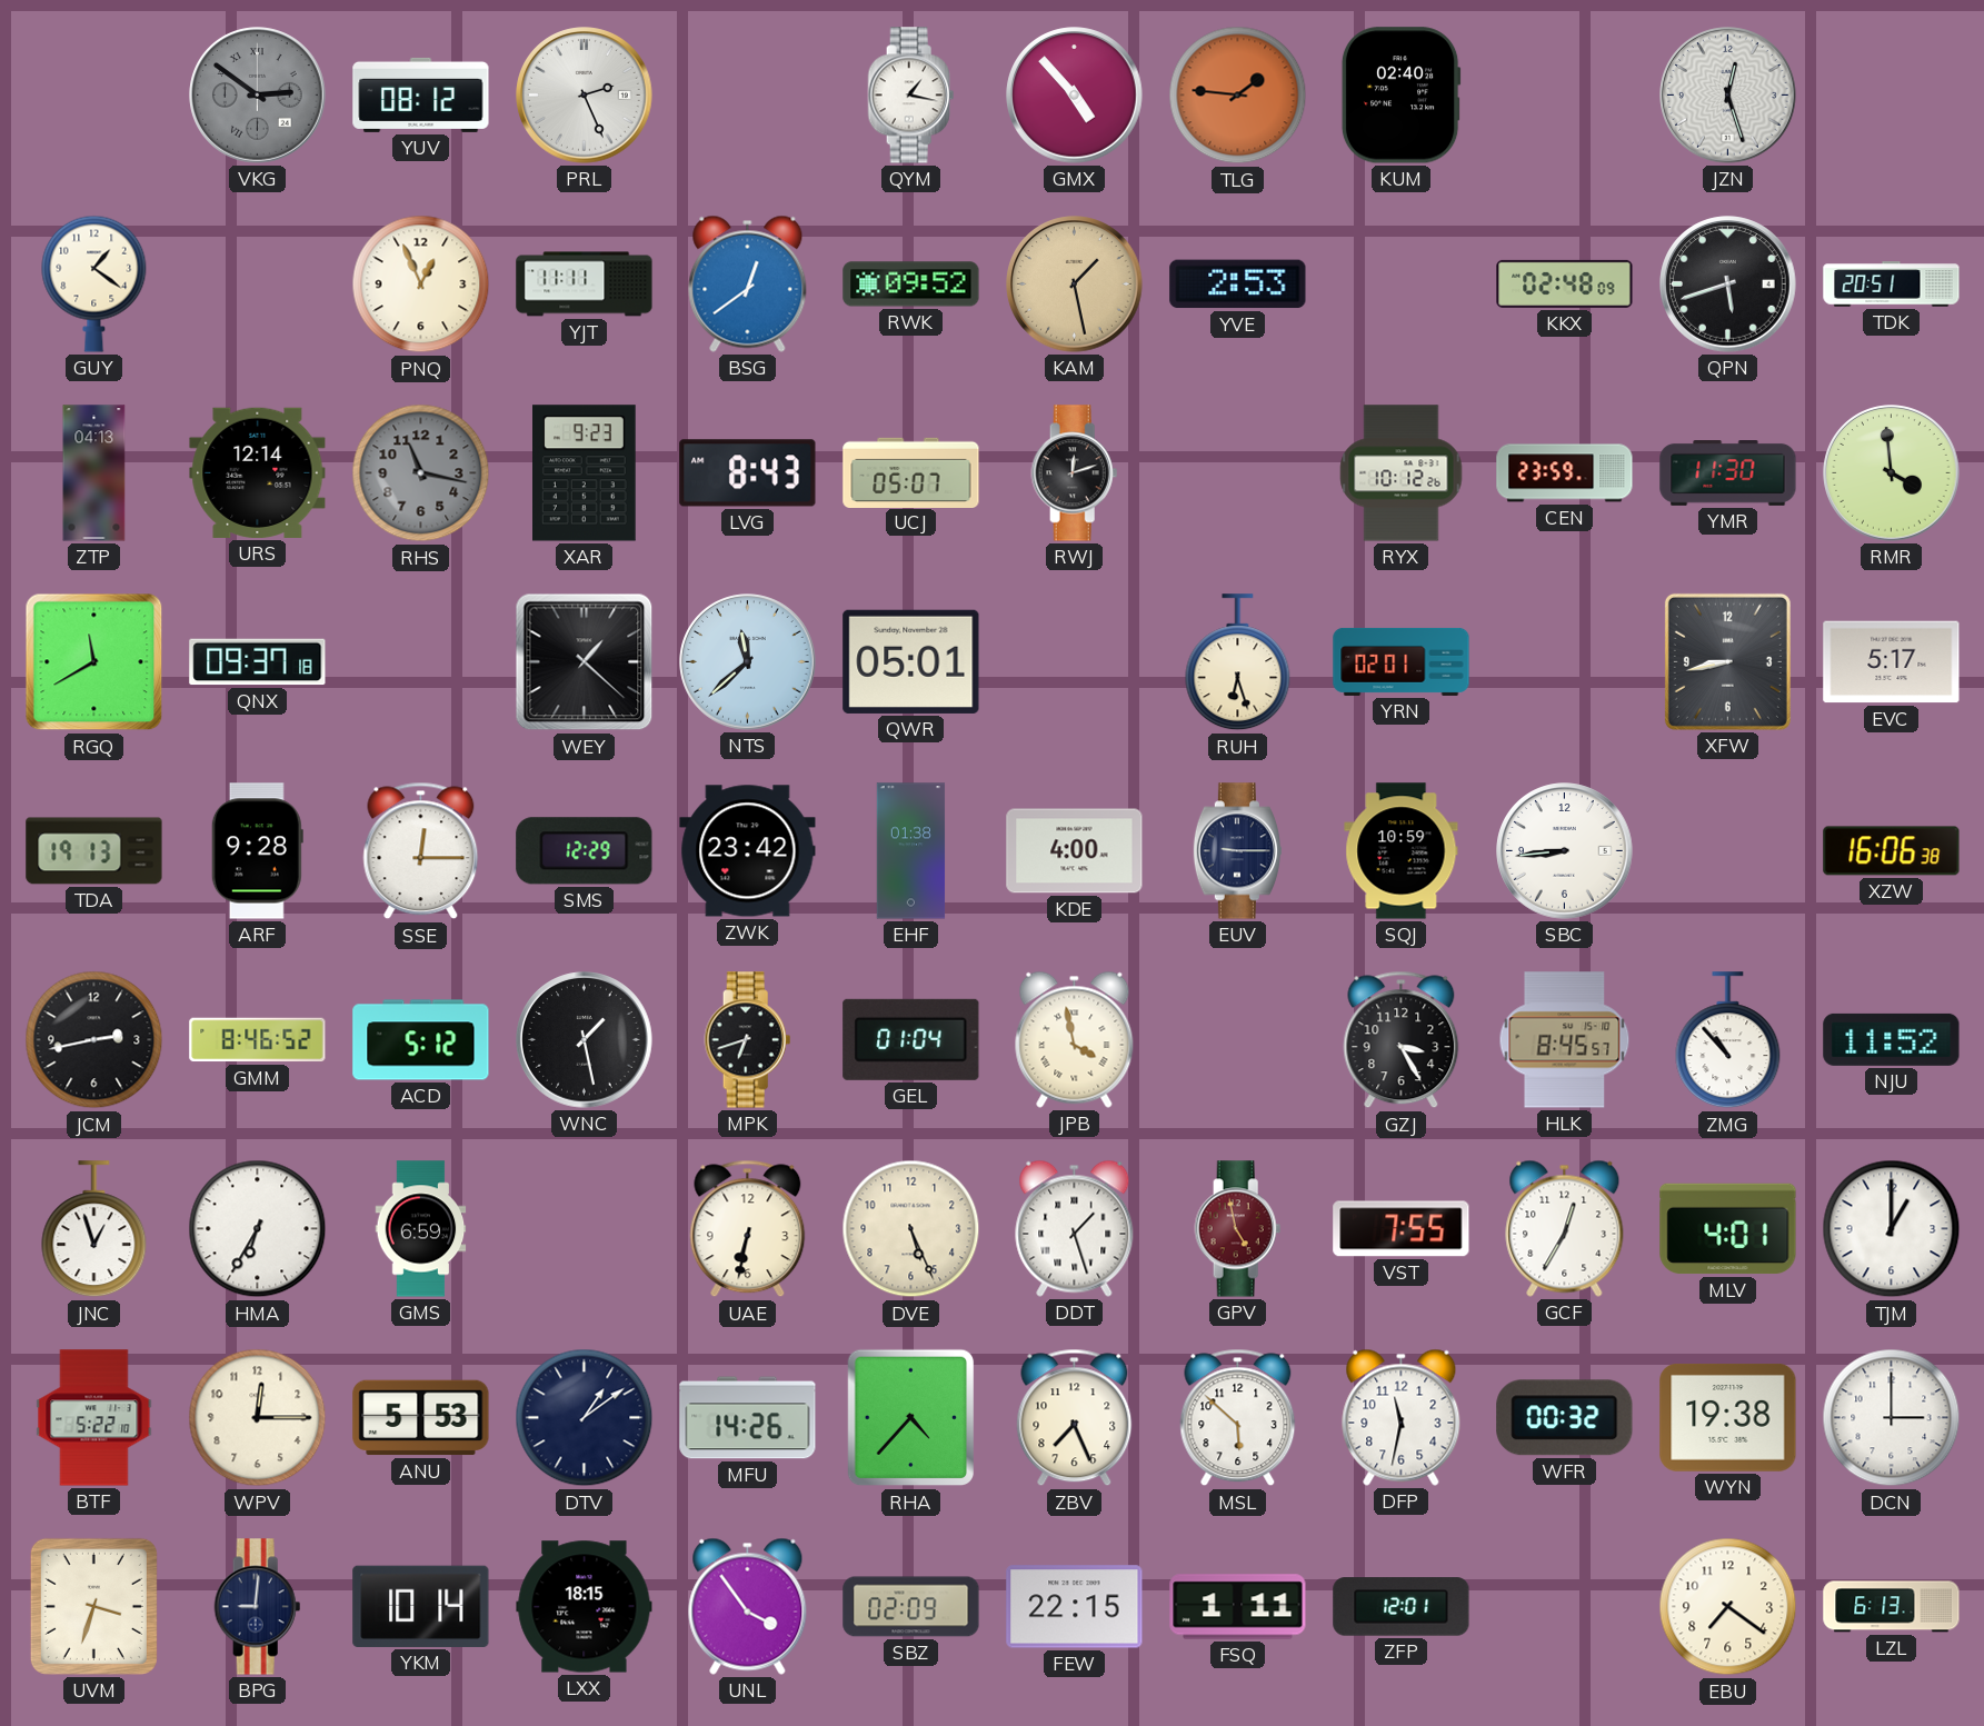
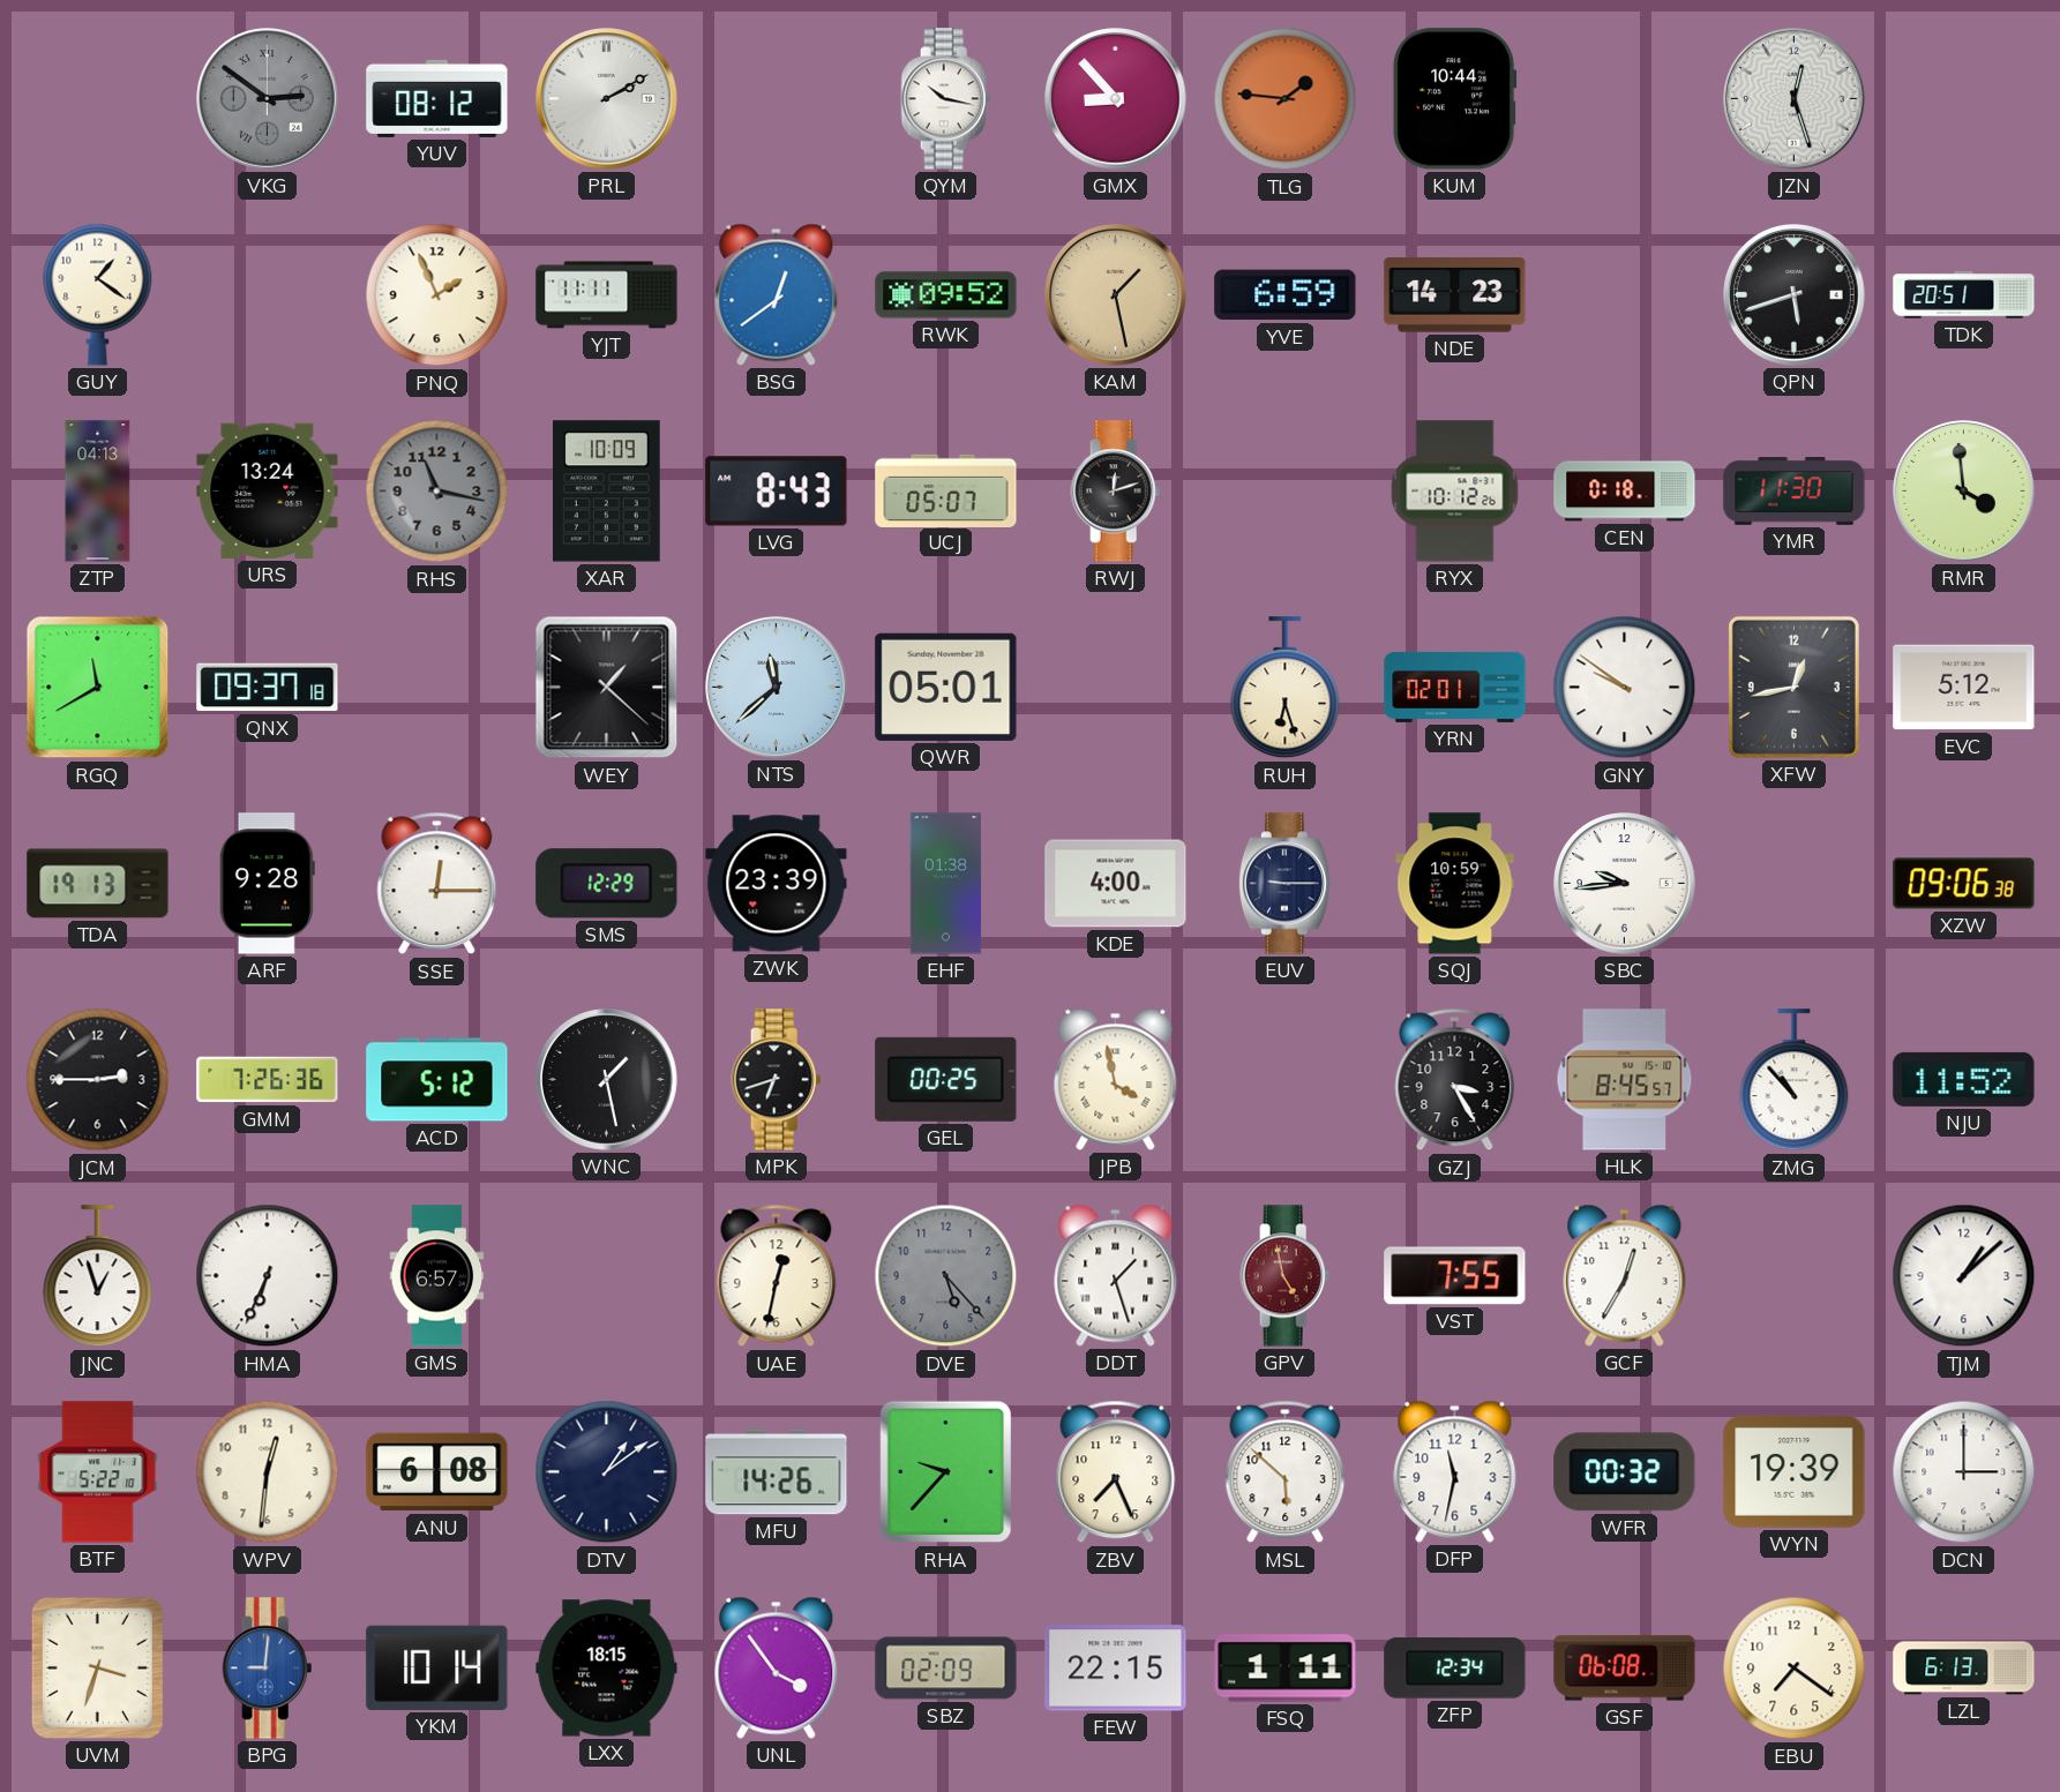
PRL: 2:26 -> 2:10
QYM: 1:17 -> 10:17
GMX: 4:53 -> 8:53
KUM: 02:40 -> 10:44
PNQ: 12:56 -> 1:56
YVE: 2:53 -> 6:59
NDE: none -> 14:23
KKX: 02:48 -> none
URS: 12:14 -> 13:24
XAR: 9:23 -> 10:09
CEN: 23:59 -> 0:18
GNY: none -> 9:51
XFW: 8:43 -> 12:43
EVC: 5:17 -> 5:12
ZWK: 23:42 -> 23:39
SBC: 8:44 -> 9:44
XZW: 16:06 -> 09:06
JCM: 2:43 -> 2:45
GMM: 8:46 -> 7:26
GEL: 01:04 -> 00:25
HMA: 6:35 -> 6:34
GMS: 6:59 -> 6:57
UAE: 6:32 -> 12:32
DVE: 5:26 -> 5:23
DVE dial: cream -> grey
MLV: 4:01 -> none
TJM: 1:00 -> 1:08
WPV: 12:15 -> 12:31
ANU: 5:53 -> 6:08
RHA: 4:37 -> 9:37
WYN: 19:38 -> 19:39
BPG dial: navy -> blue
ZFP: 12:01 -> 12:34
GSF: none -> 06:08
